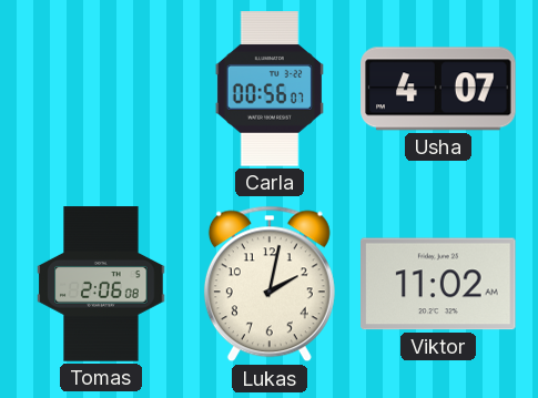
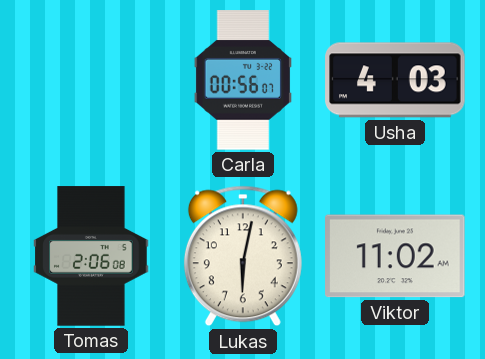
Usha: 4:07 -> 4:03
Lukas: 2:02 -> 6:02
